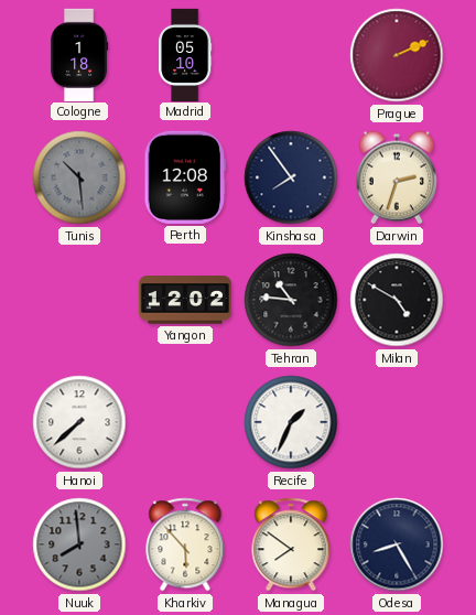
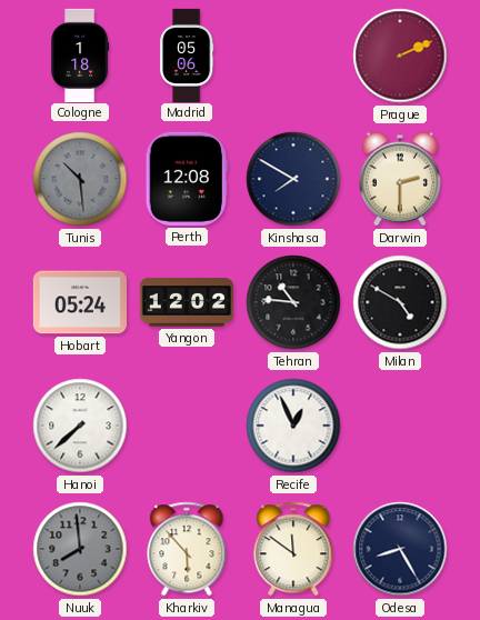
Madrid: 05:10 -> 05:06
Kinshasa: 7:54 -> 7:50
Darwin: 2:33 -> 2:30
Hobart: none -> 05:24
Recife: 1:34 -> 12:56
Managua: 7:51 -> 11:51
